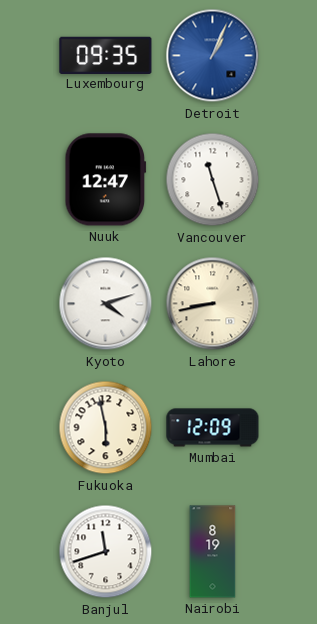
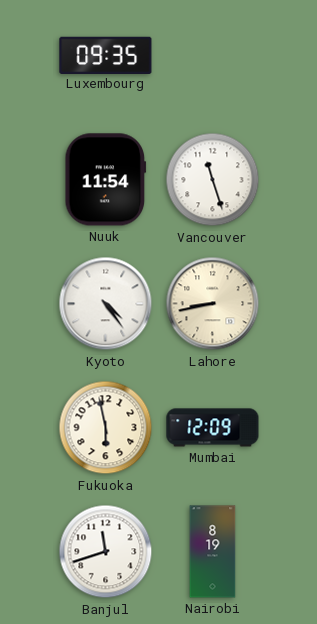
Detroit: 1:04 -> none
Nuuk: 12:47 -> 11:54
Kyoto: 4:12 -> 4:24
